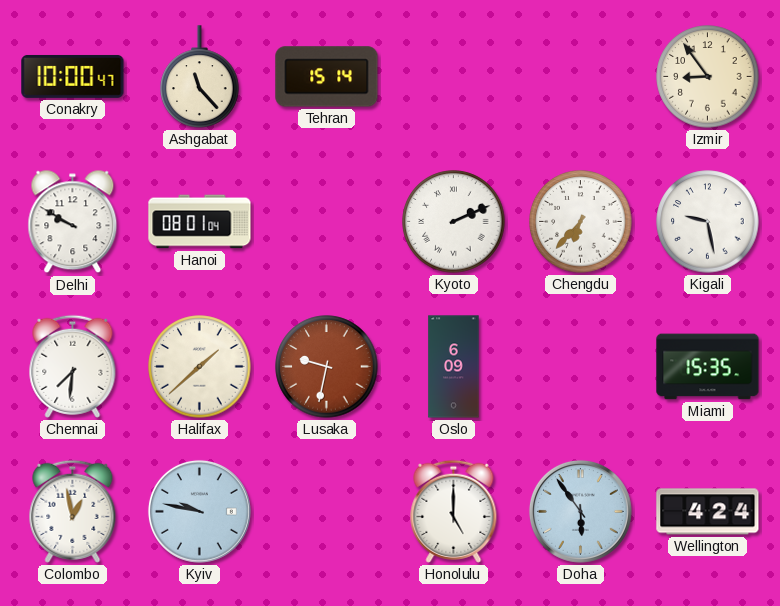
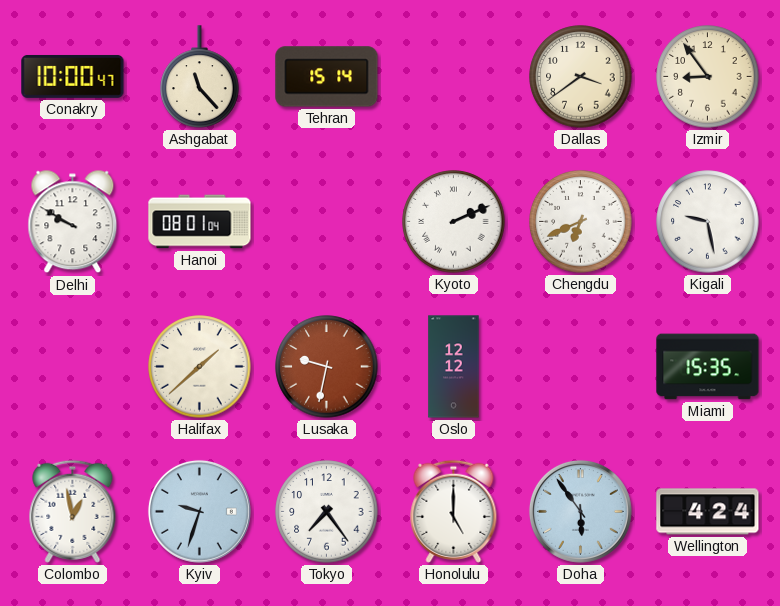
Dallas: none -> 3:39
Chengdu: 6:37 -> 6:41
Chennai: 7:31 -> none
Oslo: 6:09 -> 12:12
Kyiv: 9:47 -> 9:33
Tokyo: none -> 7:24
